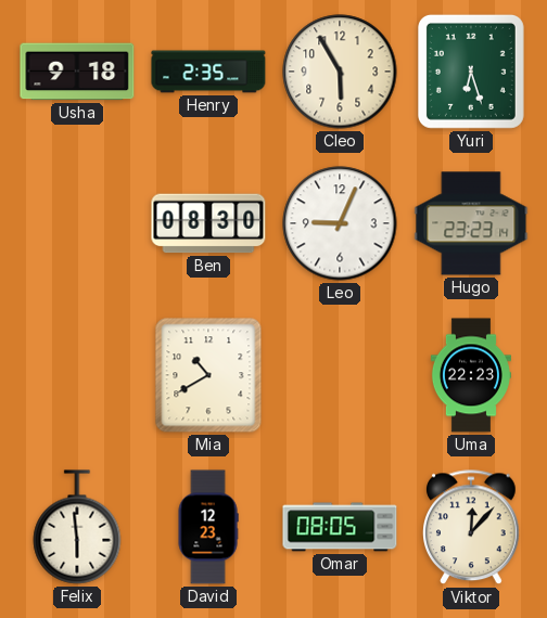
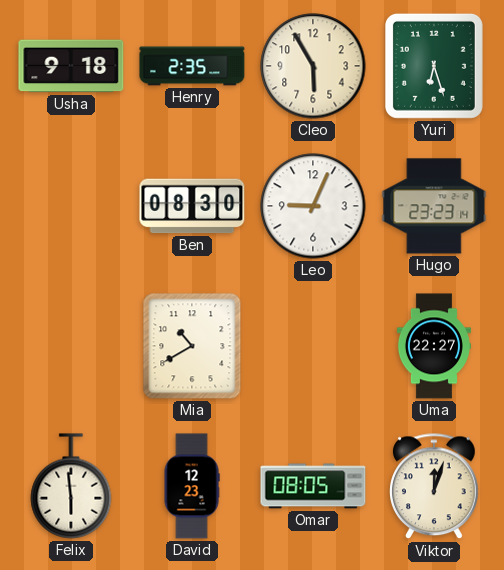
Uma: 22:23 -> 22:27
Viktor: 12:07 -> 12:03
